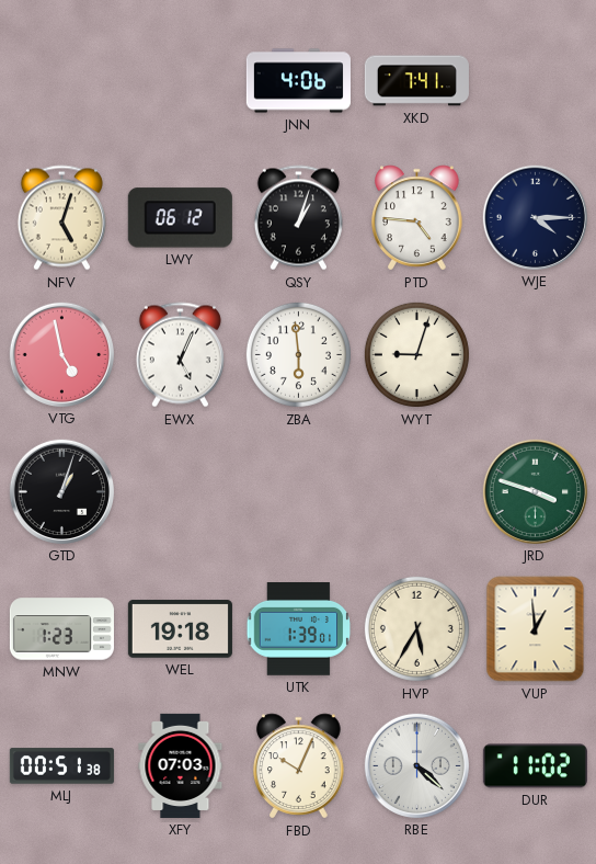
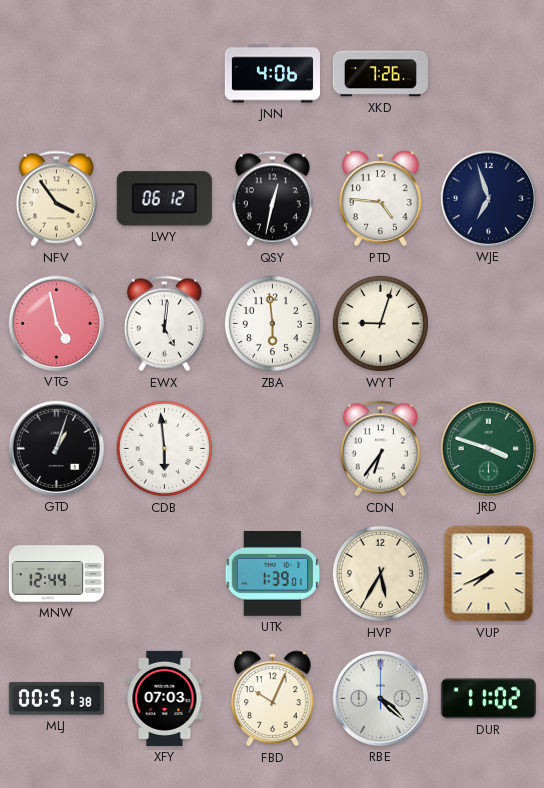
XKD: 7:41 -> 7:26
NFV: 5:03 -> 3:54
QSY: 1:03 -> 12:32
WJE: 4:15 -> 6:57
EWX: 5:04 -> 5:01
CDB: none -> 5:59
CDN: none -> 6:36
MNW: 1:23 -> 12:44
WEL: 19:18 -> none
VUP: 12:59 -> 7:41
